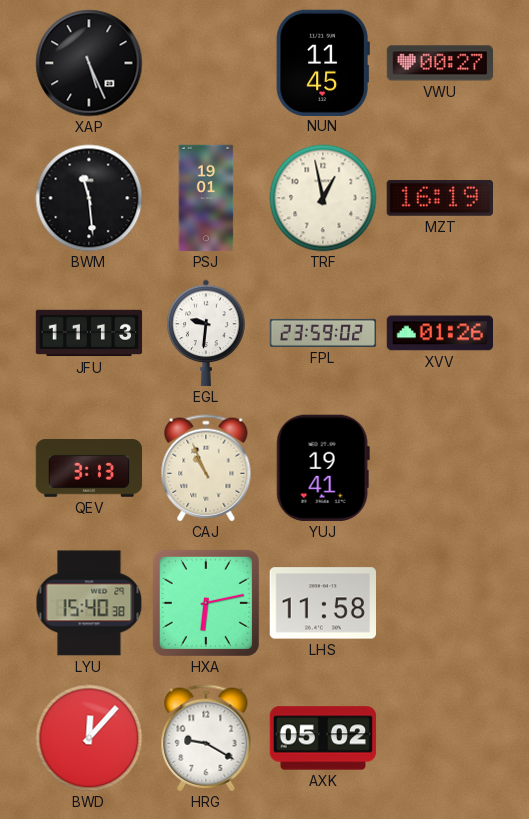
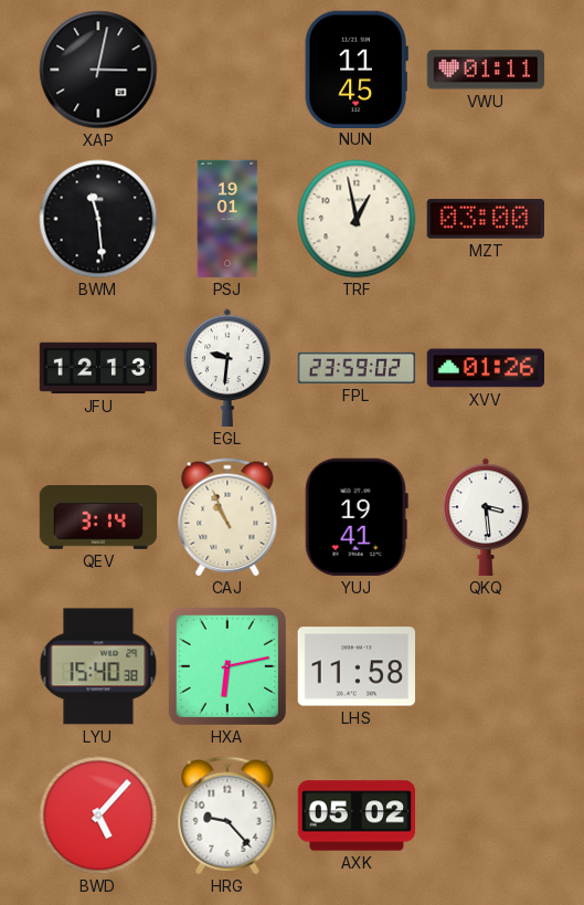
XAP: 5:26 -> 3:02
VWU: 00:27 -> 01:11
MZT: 16:19 -> 03:00
JFU: 11:13 -> 12:13
QEV: 3:13 -> 3:14
QKQ: none -> 3:29
BWD: 12:07 -> 5:07
HRG: 9:20 -> 9:23
